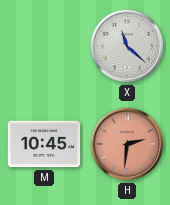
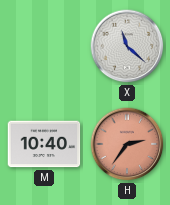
M: 10:45 -> 10:40
H: 2:31 -> 2:36
